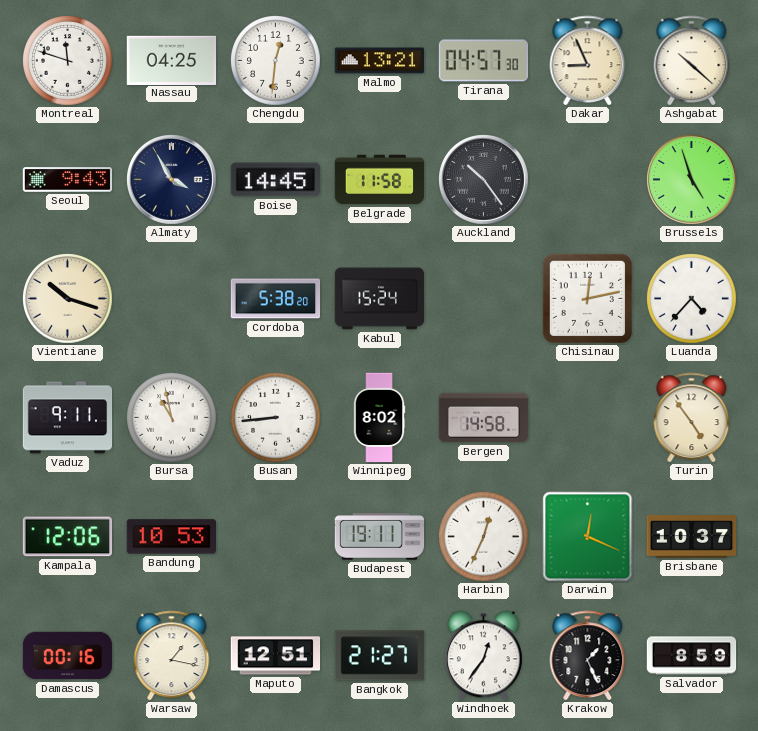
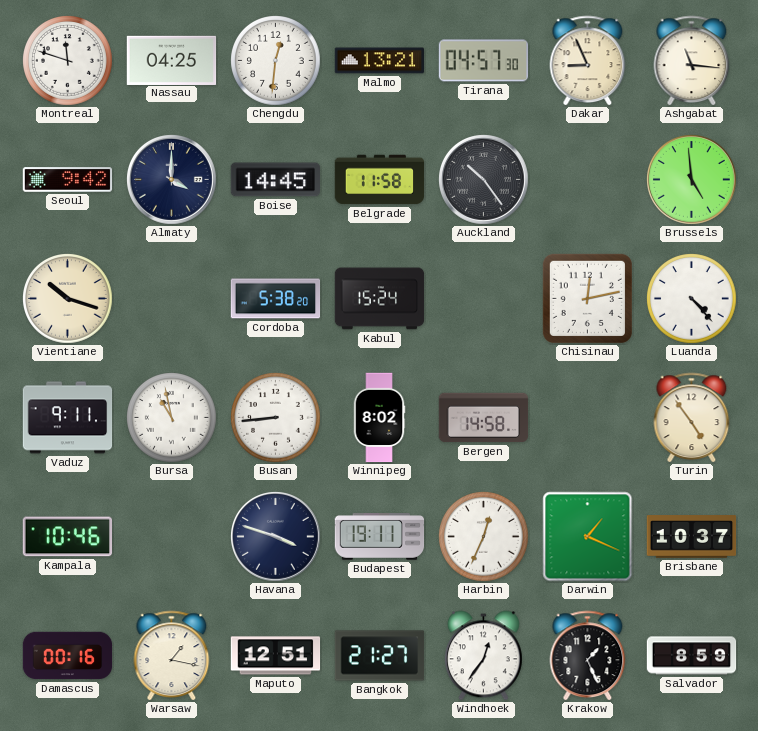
Ashgabat: 10:22 -> 11:16
Seoul: 9:43 -> 9:42
Almaty: 3:55 -> 4:00
Brussels: 4:57 -> 4:59
Luanda: 4:37 -> 4:23
Kampala: 12:06 -> 10:46
Bandung: 10:53 -> none
Havana: none -> 3:48
Darwin: 12:19 -> 1:19
